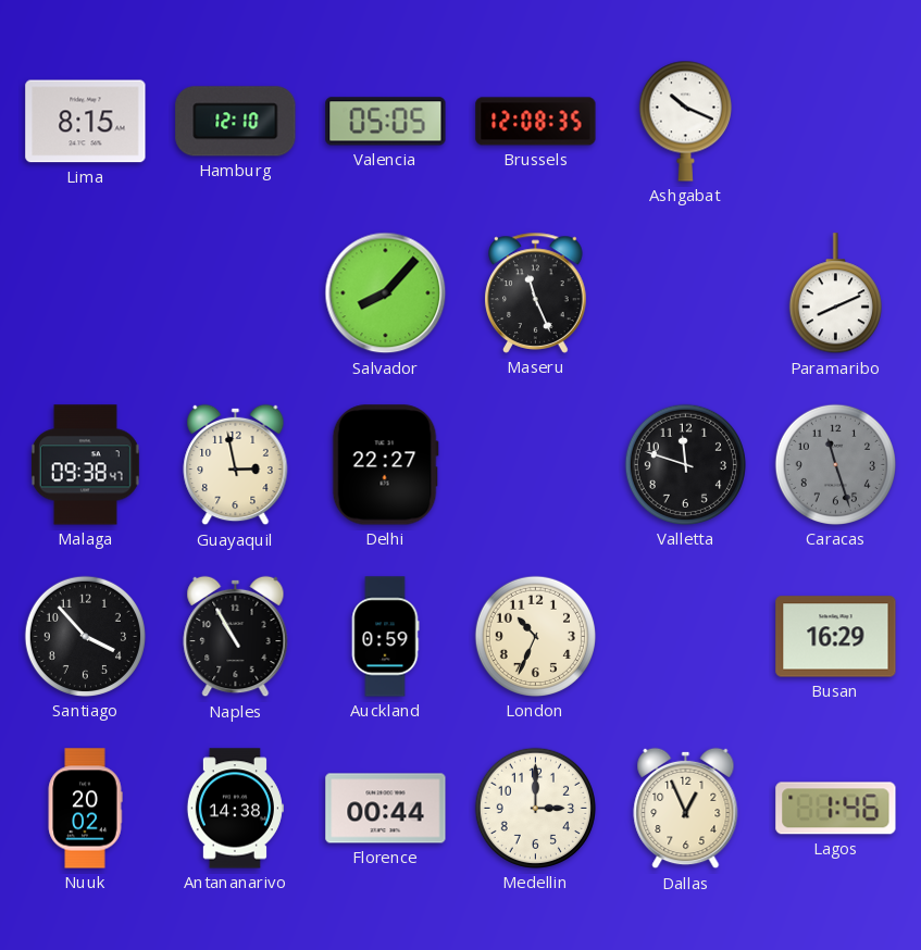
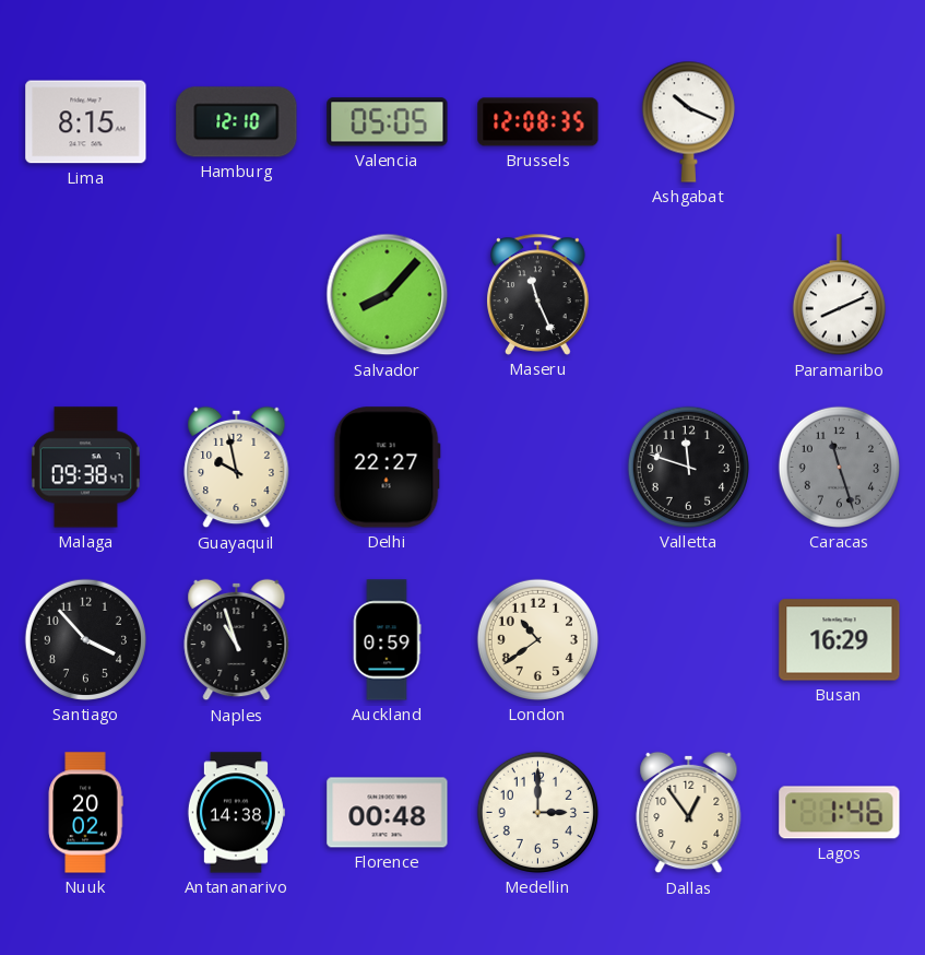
Guayaquil: 2:58 -> 9:58
Naples: 10:55 -> 10:57
London: 10:34 -> 10:39
Florence: 00:44 -> 00:48
Dallas: 12:56 -> 12:54
